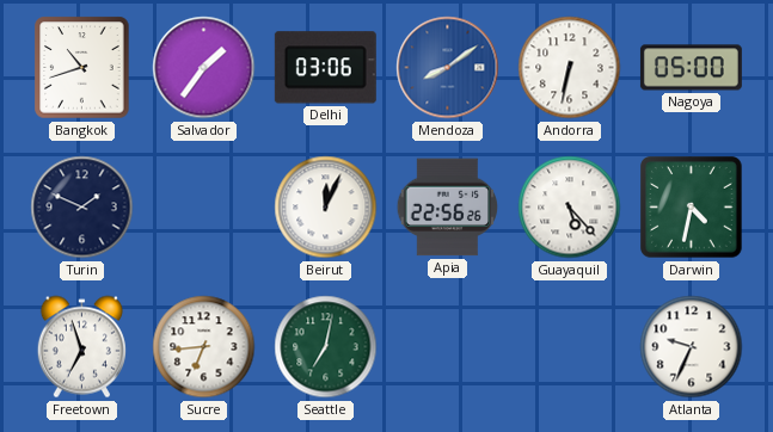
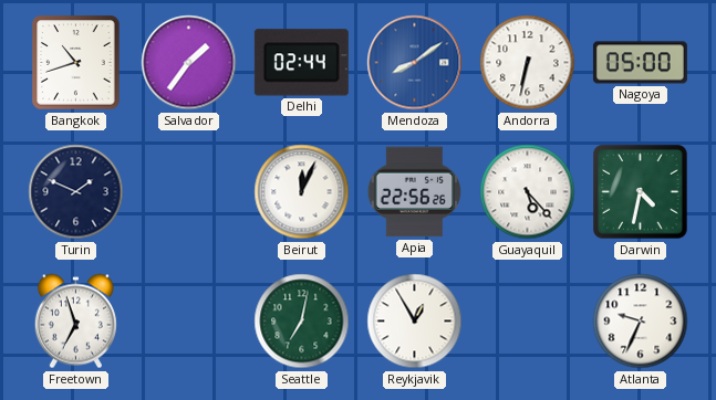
Delhi: 03:06 -> 02:44
Sucre: 6:44 -> none
Reykjavik: none -> 12:55
